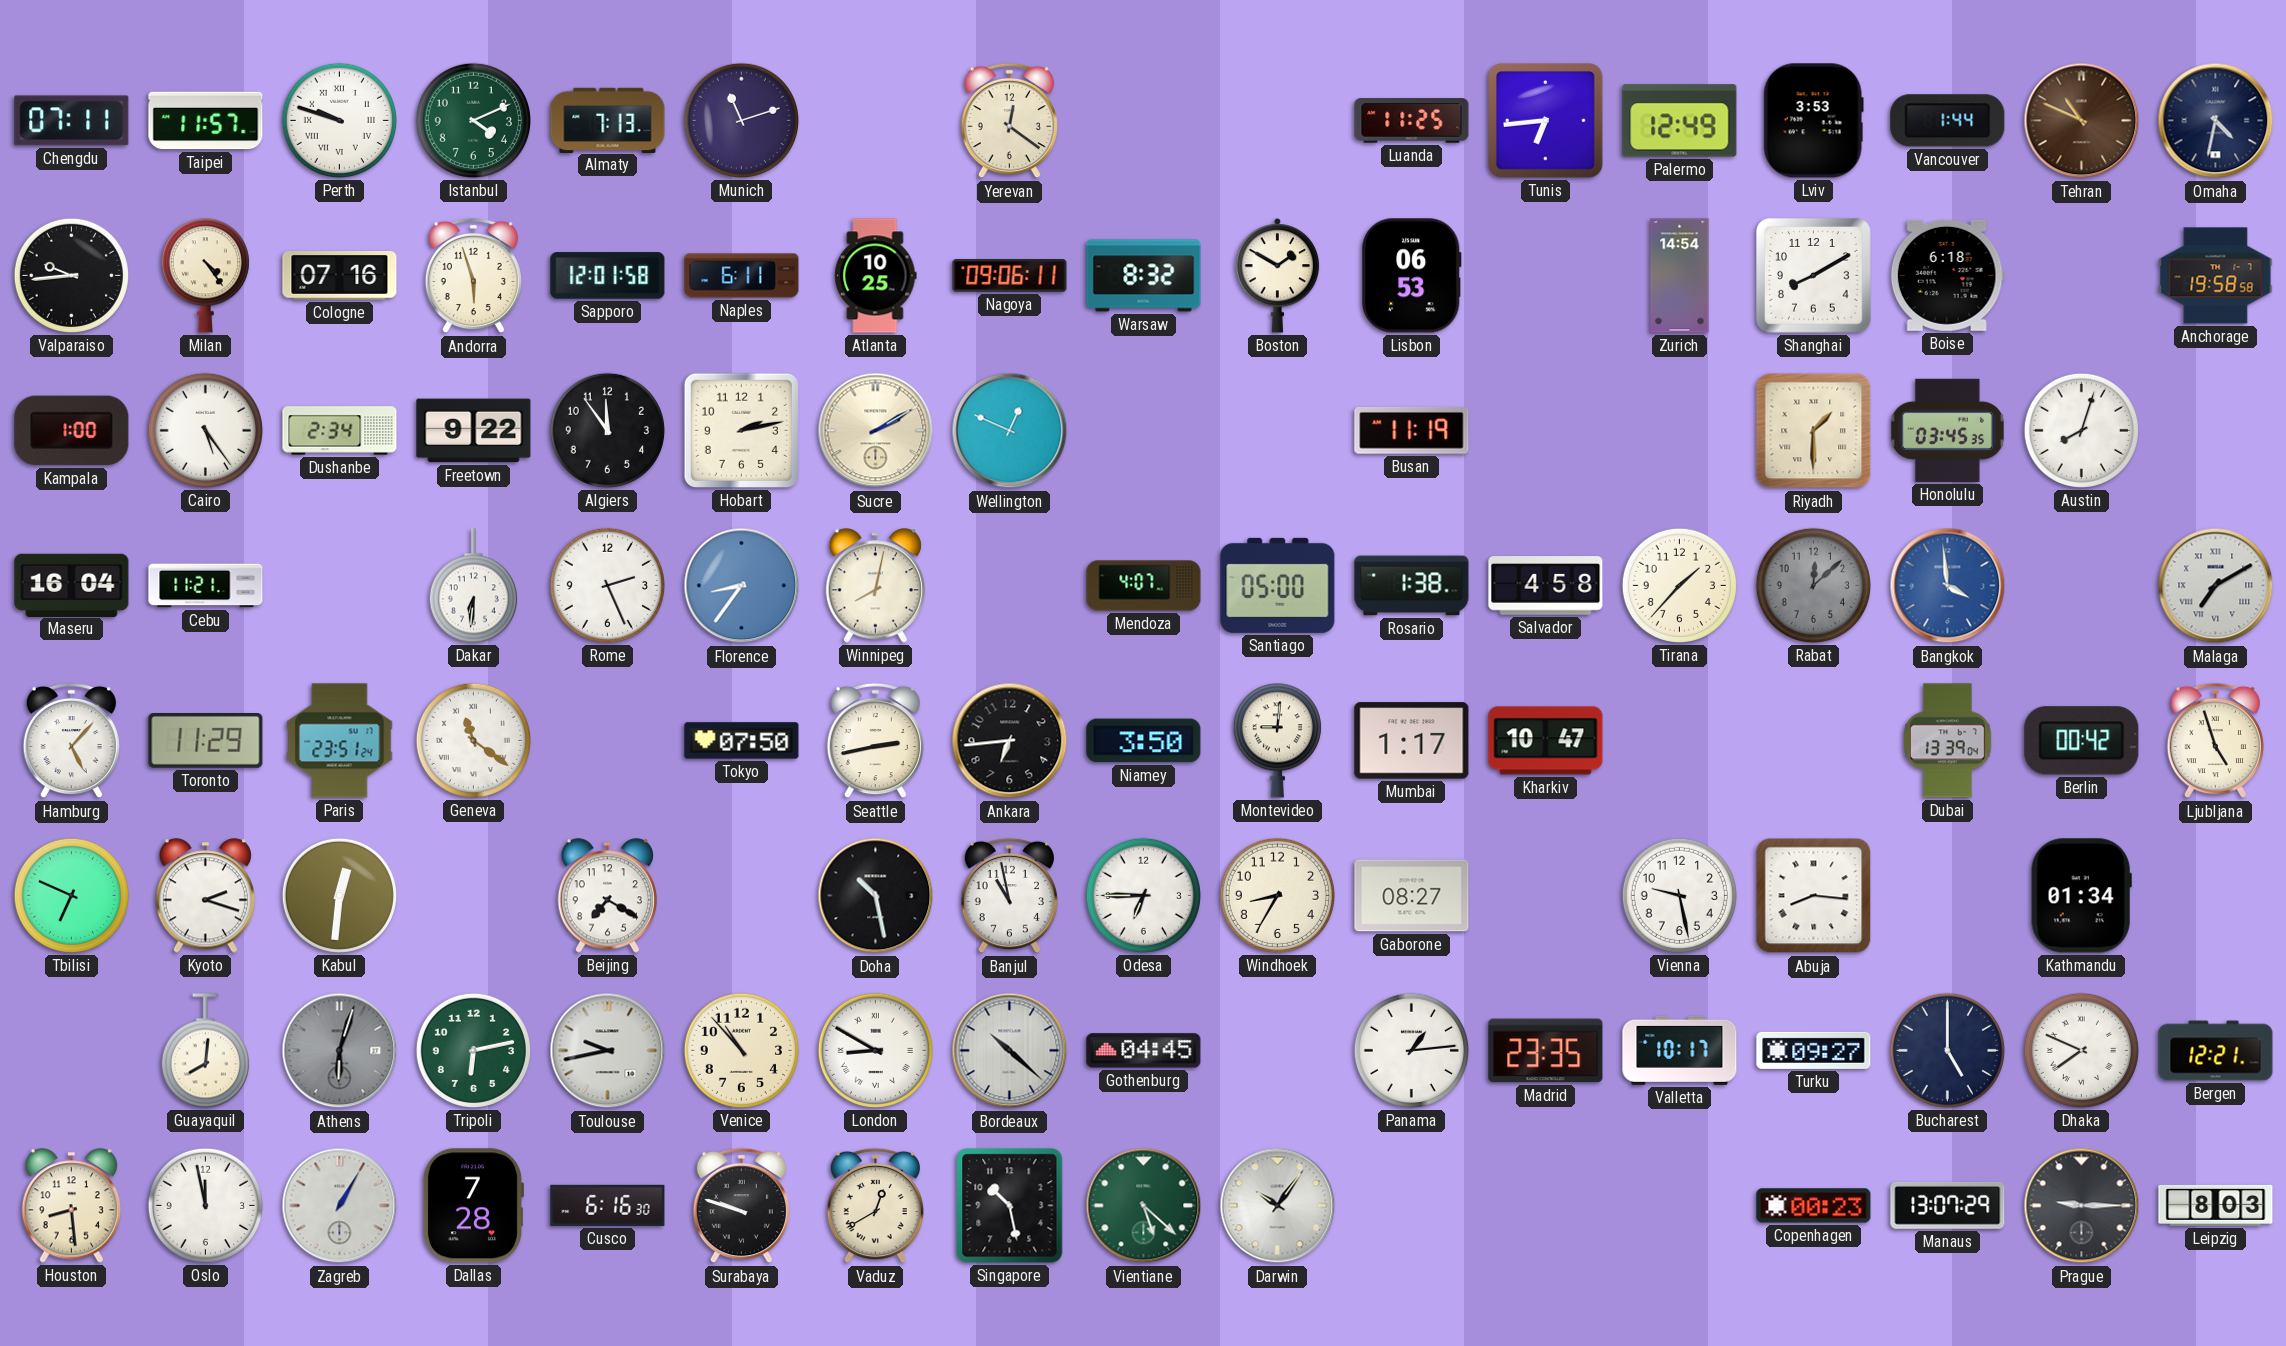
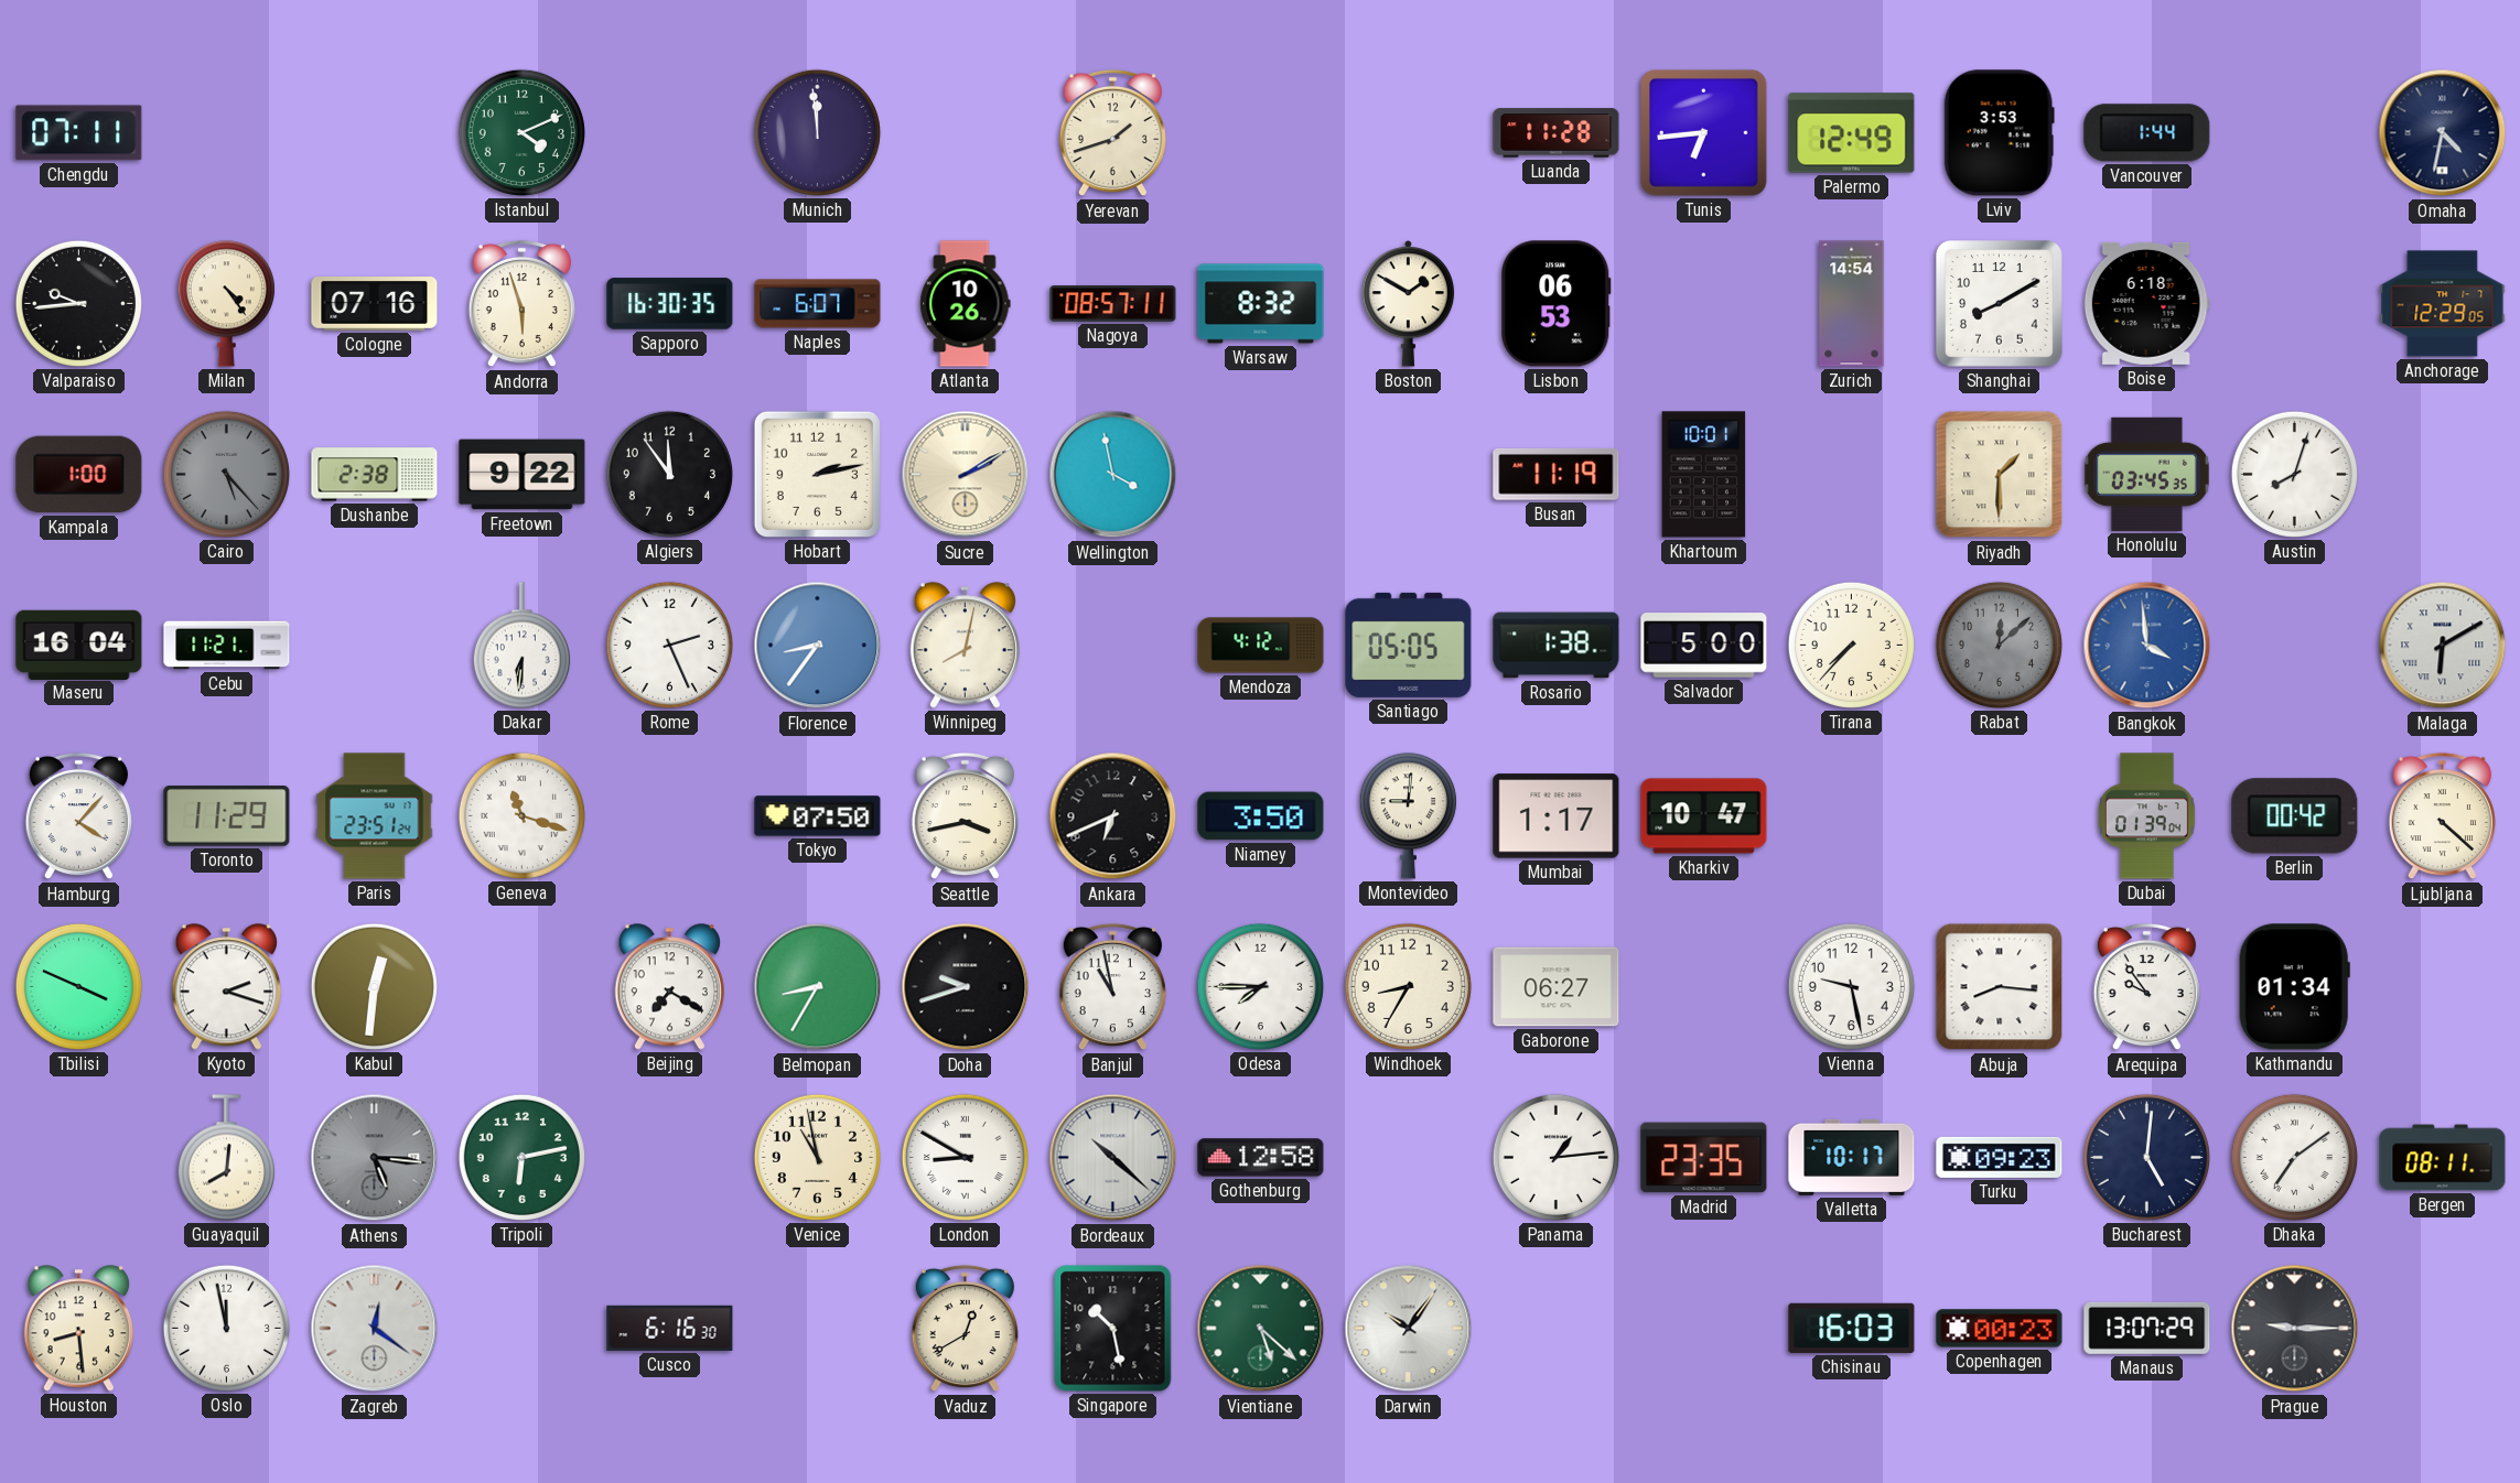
Taipei: 11:57 -> none
Perth: 9:48 -> none
Almaty: 7:13 -> none
Munich: 11:12 -> 11:59
Yerevan: 12:21 -> 1:42
Luanda: 11:25 -> 11:28
Tehran: 10:49 -> none
Sapporo: 12:01 -> 16:30
Naples: 6:11 -> 6:07
Atlanta: 10:25 -> 10:26
Nagoya: 09:06 -> 08:57
Anchorage: 19:58 -> 12:29
Cairo: 5:24 -> 5:23
Cairo dial: white -> grey
Dushanbe: 2:34 -> 2:38
Wellington: 12:49 -> 3:58
Khartoum: none -> 10:01
Mendoza: 4:07 -> 4:12
Santiago: 05:00 -> 05:05
Salvador: 4:58 -> 5:00
Tirana: 1:37 -> 7:37
Malaga: 7:10 -> 6:10
Hamburg: 5:07 -> 4:07
Geneva: 11:21 -> 11:18
Seattle: 2:43 -> 3:43
Ankara: 6:44 -> 6:41
Dubai: 13:39 -> 01:39
Ljubljana: 4:57 -> 4:22
Tbilisi: 6:49 -> 3:49
Belmopan: none -> 8:35
Doha: 10:28 -> 9:42
Odesa: 6:45 -> 7:45
Gaborone: 08:27 -> 06:27
Arequipa: none -> 9:54
Athens: 6:03 -> 5:16
Toulouse: 9:43 -> none
Venice: 10:53 -> 10:58
Gothenburg: 04:45 -> 12:58
Turku: 09:27 -> 09:23
Bucharest: 5:00 -> 5:01
Dhaka: 7:49 -> 7:09
Bergen: 12:21 -> 08:11
Zagreb: 1:05 -> 12:21
Dallas: 7:28 -> none
Surabaya: 9:48 -> none
Chisinau: none -> 16:03
Leipzig: 8:03 -> none
